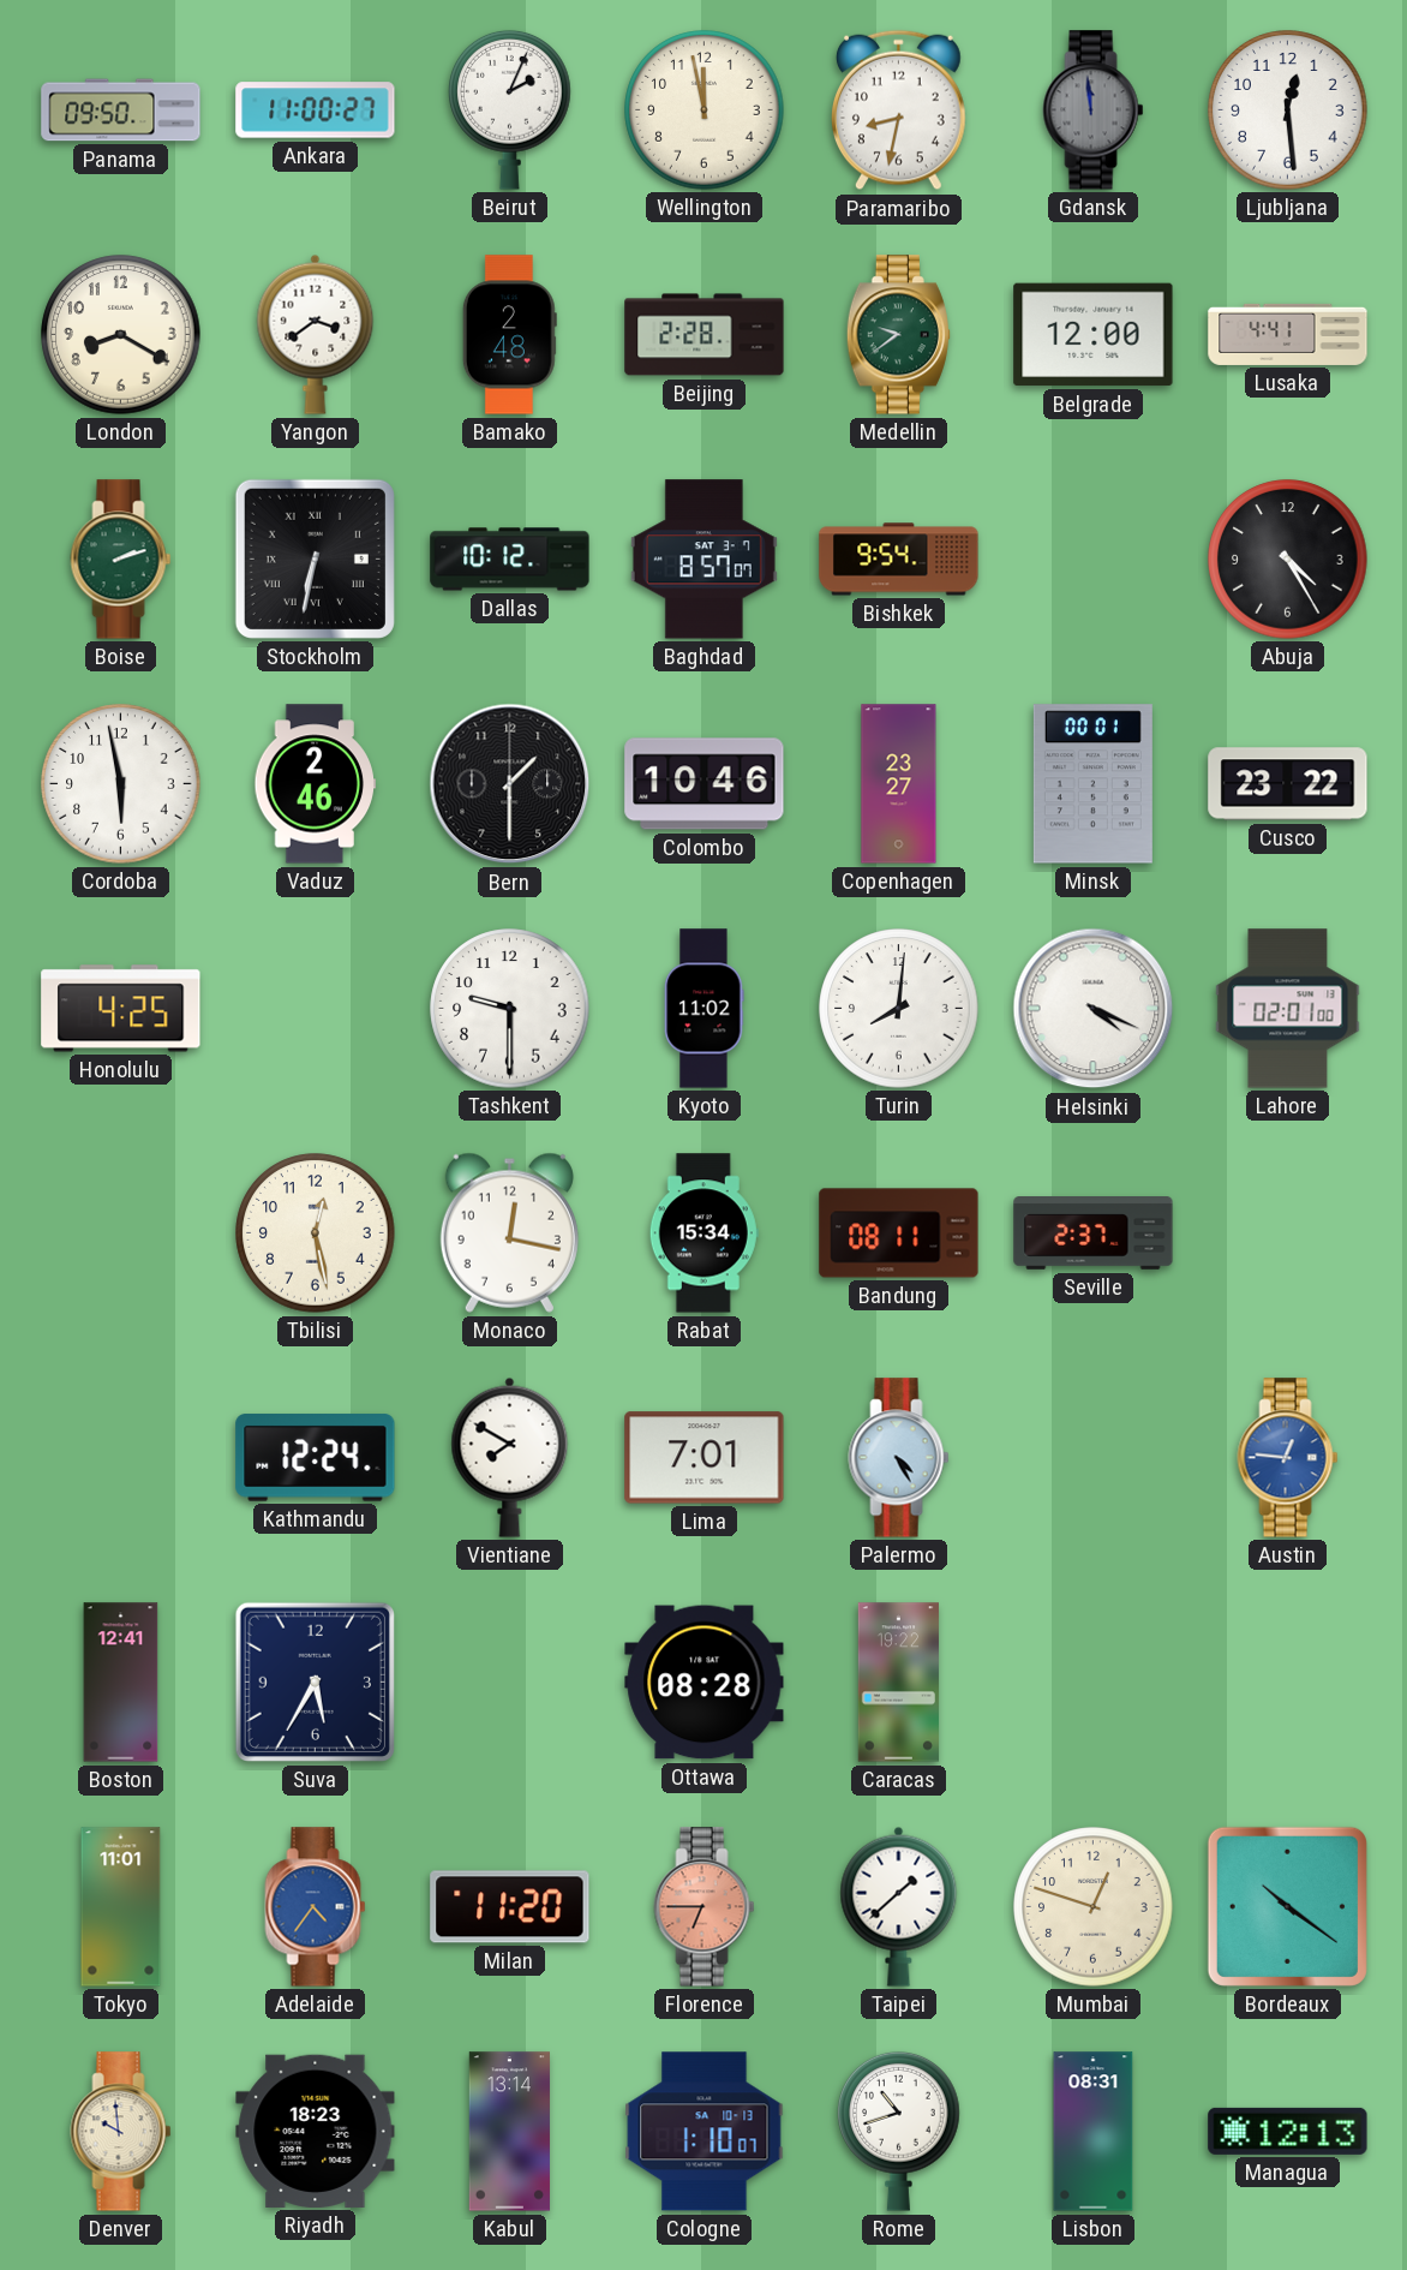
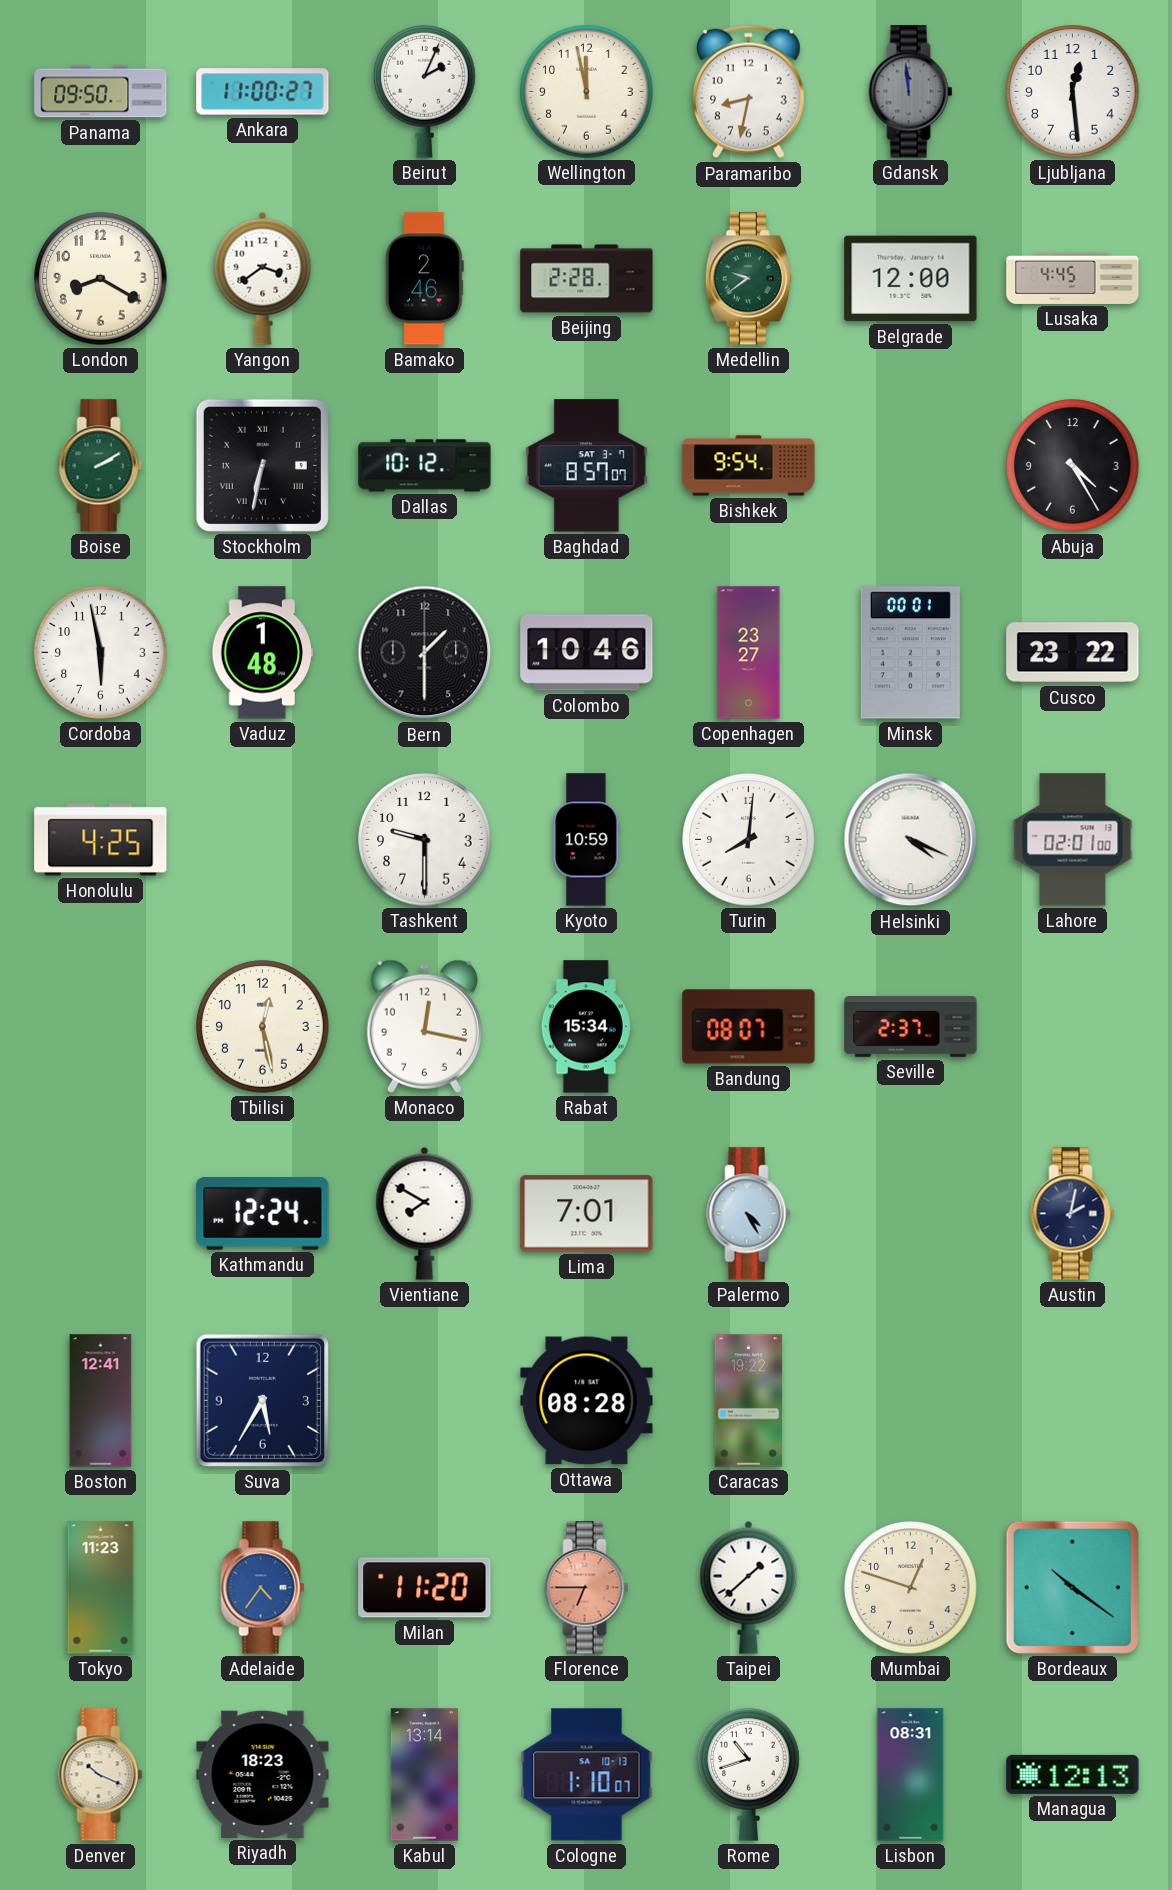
Bamako: 2:48 -> 2:46
Lusaka: 4:41 -> 4:45
Boise: 2:12 -> 2:10
Vaduz: 2:46 -> 1:48
Kyoto: 11:02 -> 10:59
Bandung: 08:11 -> 08:07
Austin: 12:46 -> 2:02
Austin dial: blue -> navy
Tokyo: 11:01 -> 11:23
Denver: 9:59 -> 10:19
